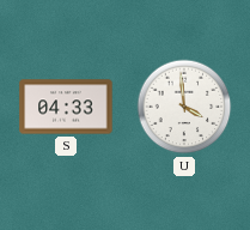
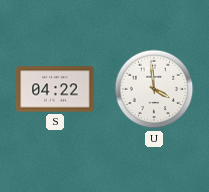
S: 04:33 -> 04:22
